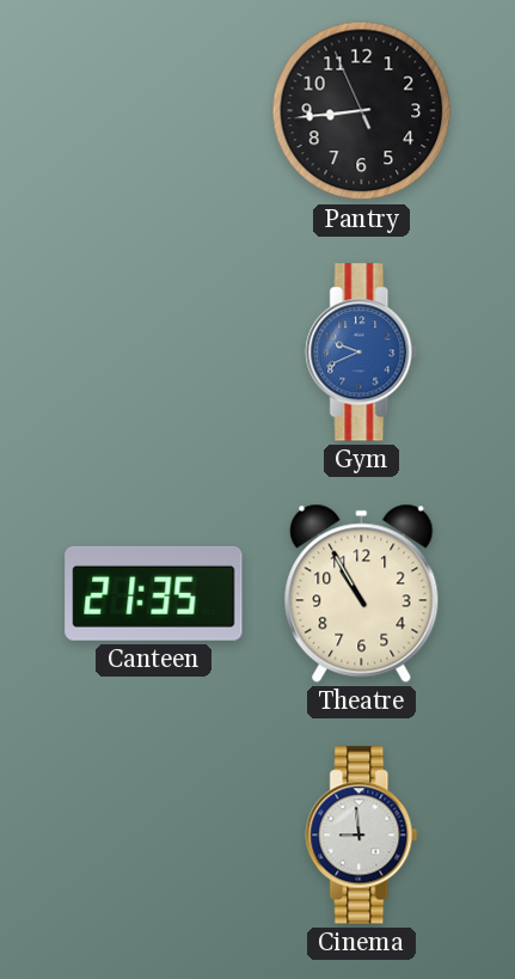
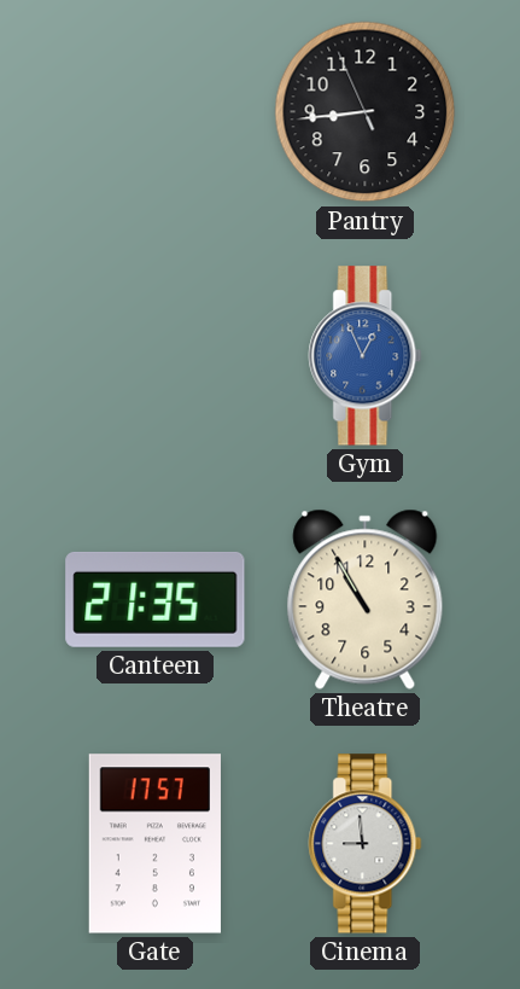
Gym: 9:41 -> 12:56
Gate: none -> 17:57
